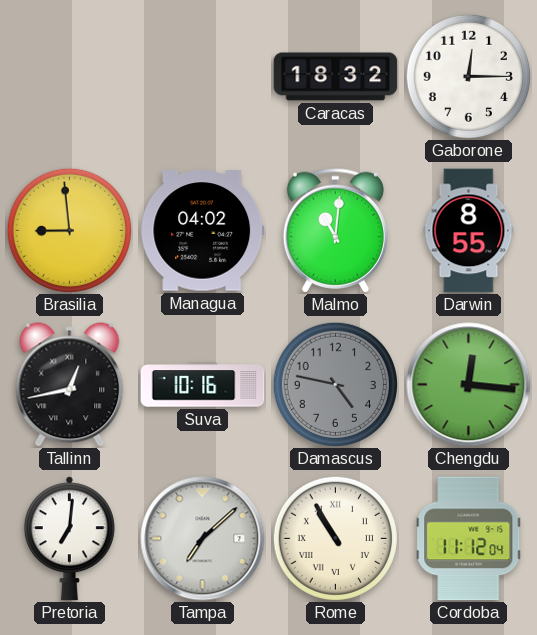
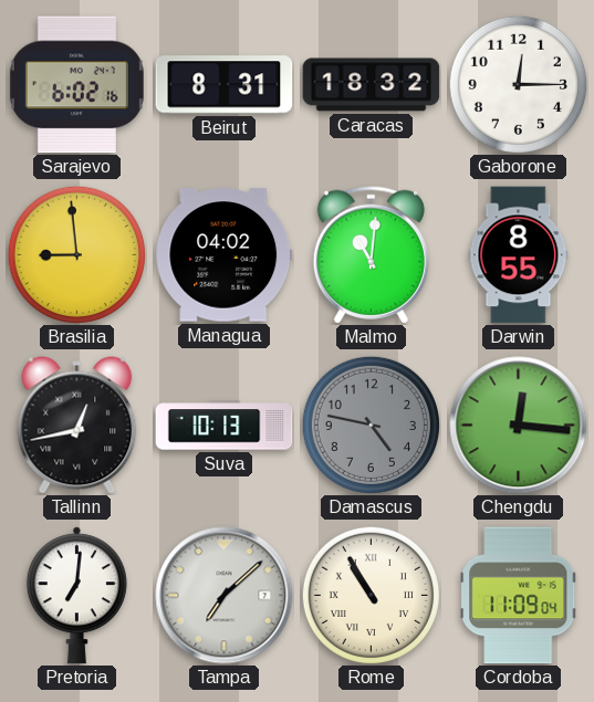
Sarajevo: none -> 6:02
Beirut: none -> 8:31
Suva: 10:16 -> 10:13
Cordoba: 11:12 -> 11:09
